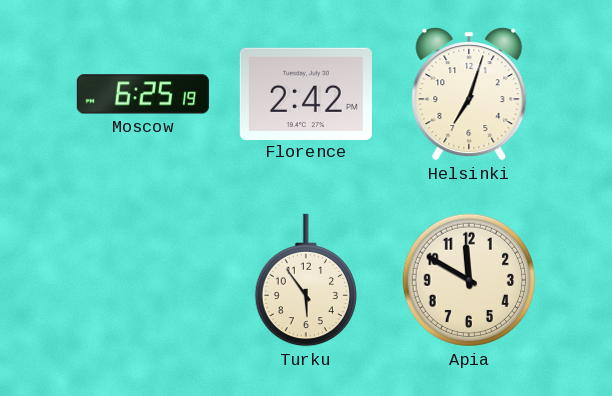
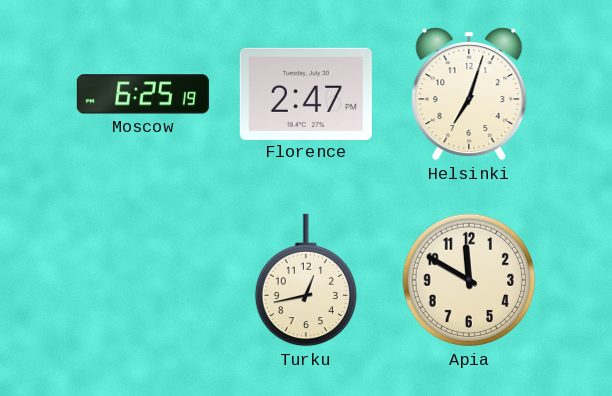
Florence: 2:42 -> 2:47
Turku: 5:54 -> 12:43
